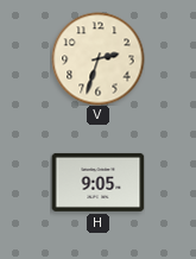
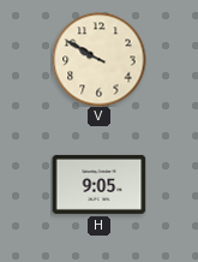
V: 2:33 -> 9:50
